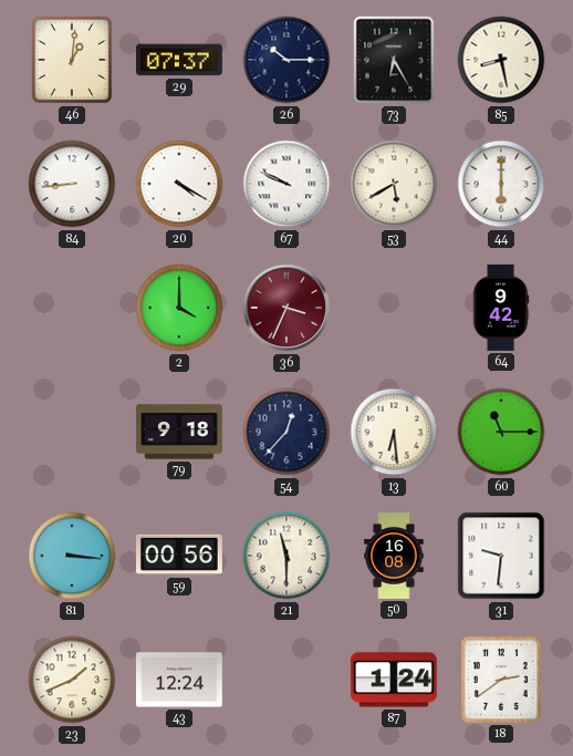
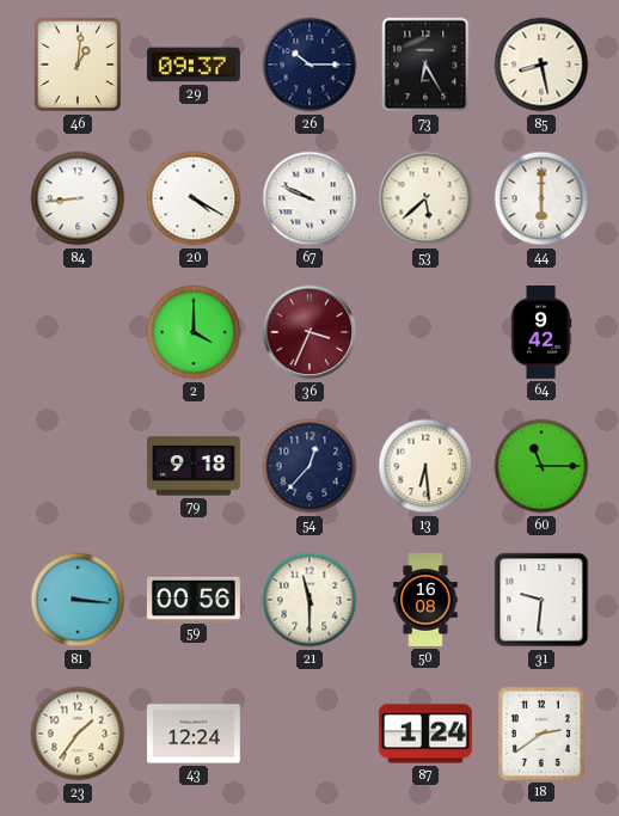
29: 07:37 -> 09:37
53: 5:40 -> 5:38
23: 1:41 -> 1:36
